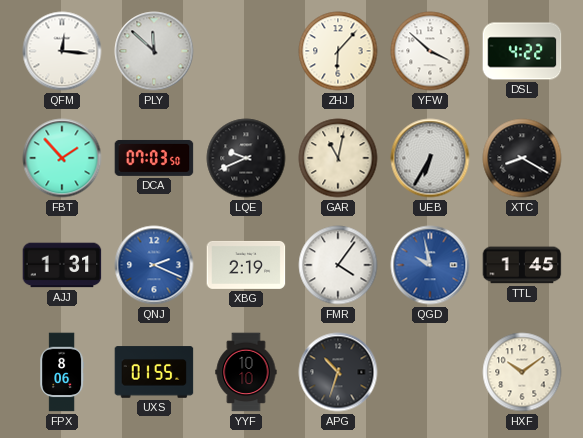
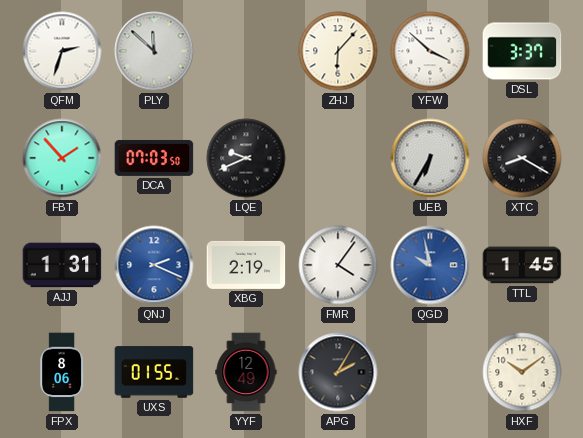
QFM: 12:16 -> 2:33
DSL: 4:22 -> 3:37
GAR: 11:02 -> none
YYF: 10:10 -> 12:49
APG: 10:33 -> 2:05
